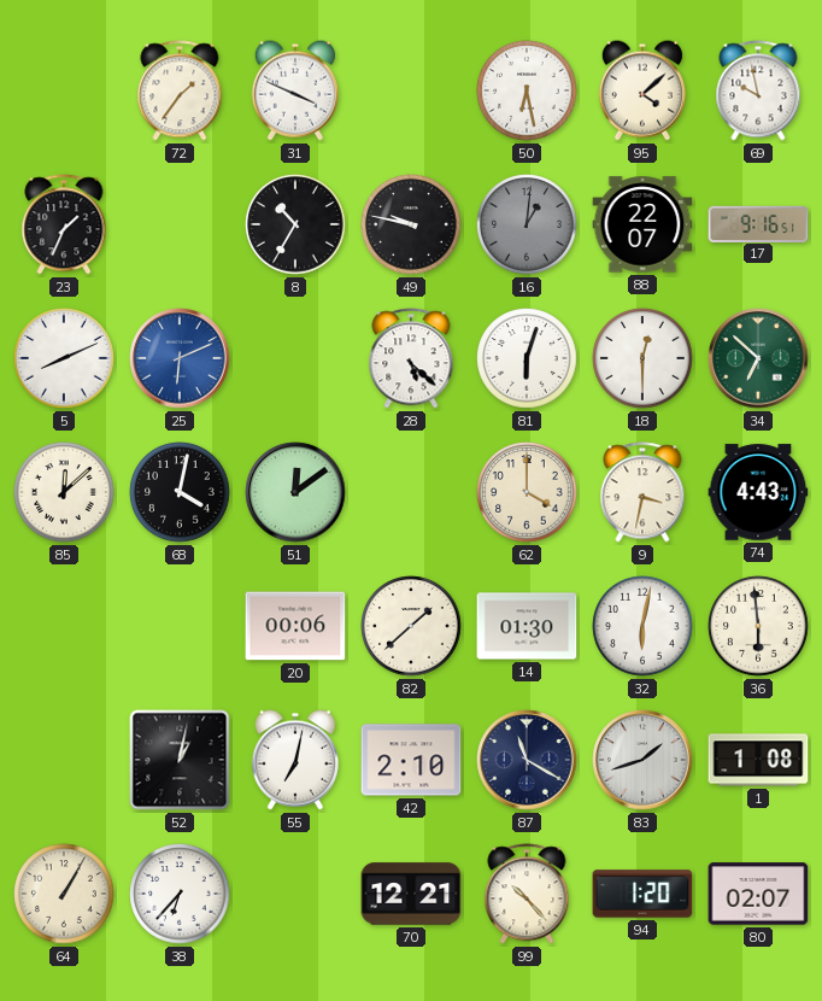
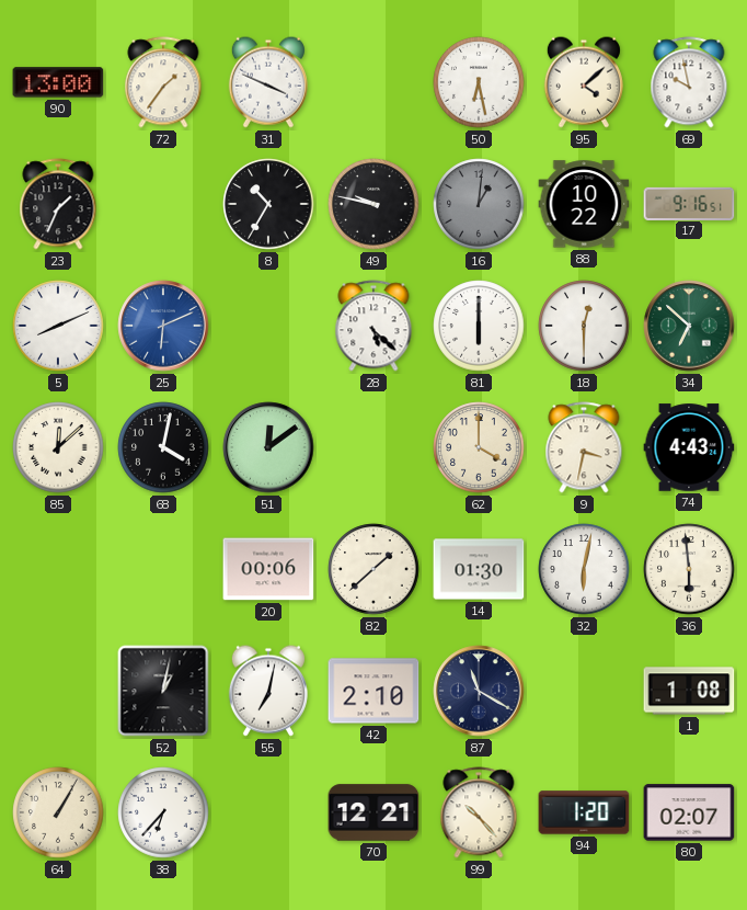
90: none -> 13:00
88: 22:07 -> 10:22
81: 6:03 -> 6:00
83: 1:42 -> none
